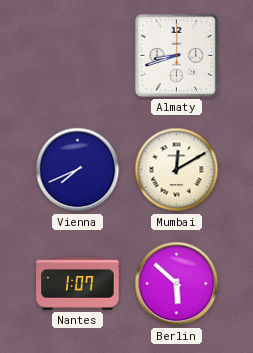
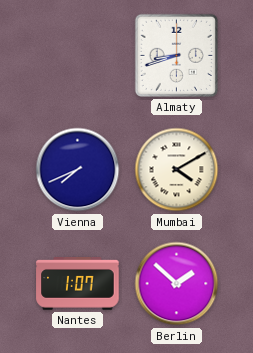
Mumbai: 12:10 -> 4:10
Berlin: 5:52 -> 1:52
